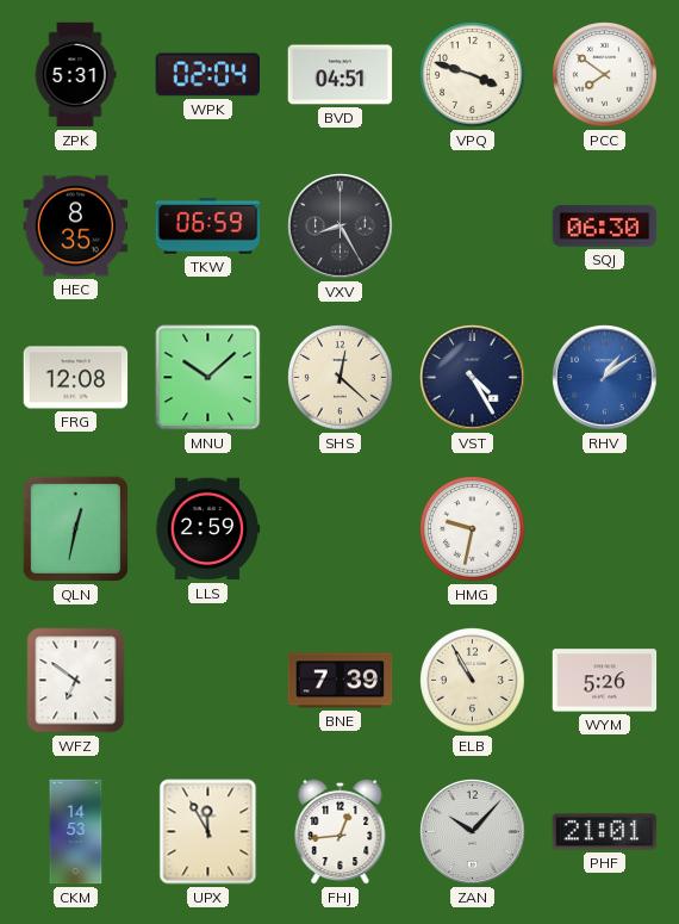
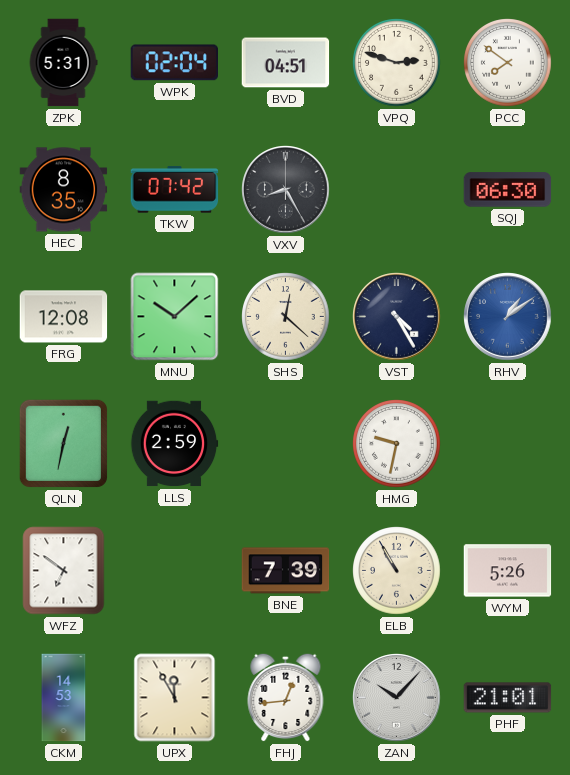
VPQ: 3:48 -> 2:48
TKW: 06:59 -> 07:42
